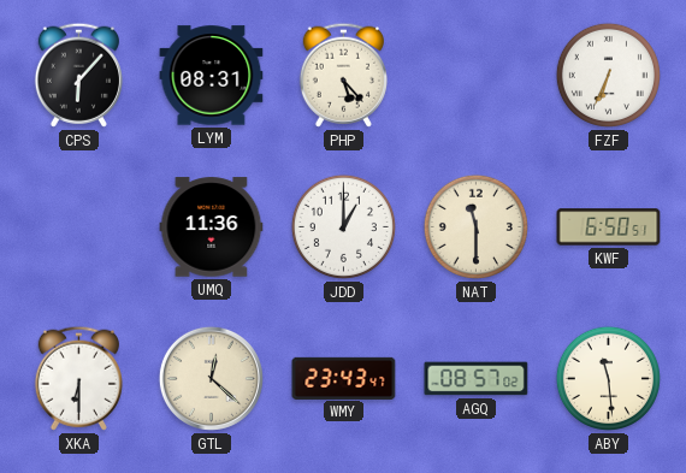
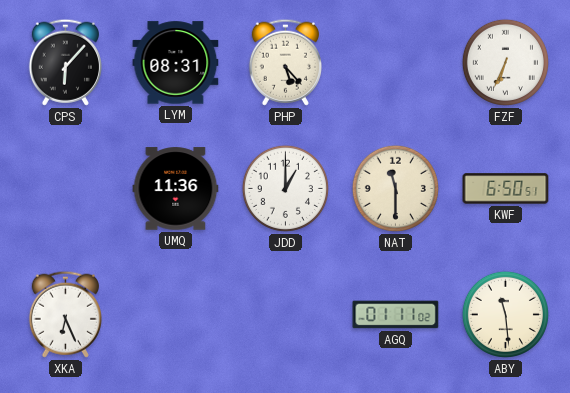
XKA: 6:30 -> 6:26
GTL: 12:22 -> none
WMY: 23:43 -> none
AGQ: 08:57 -> 01:11
